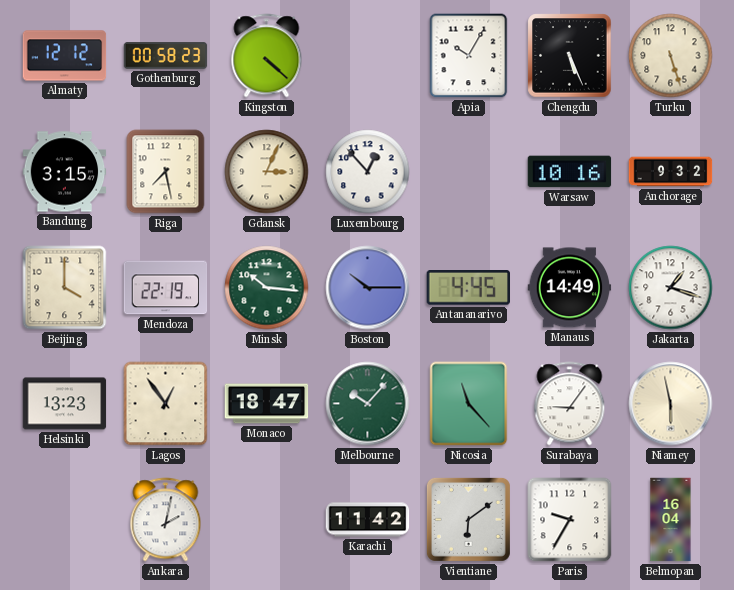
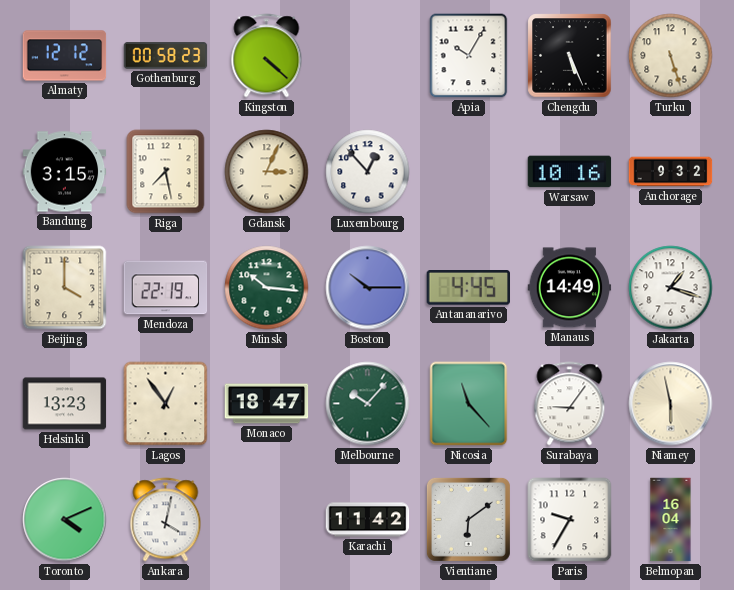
Toronto: none -> 4:11
Ankara: 2:02 -> 4:02
